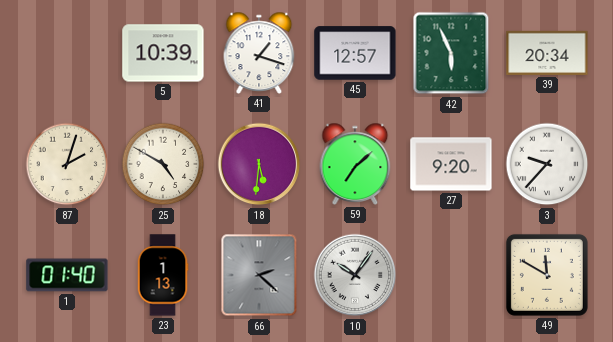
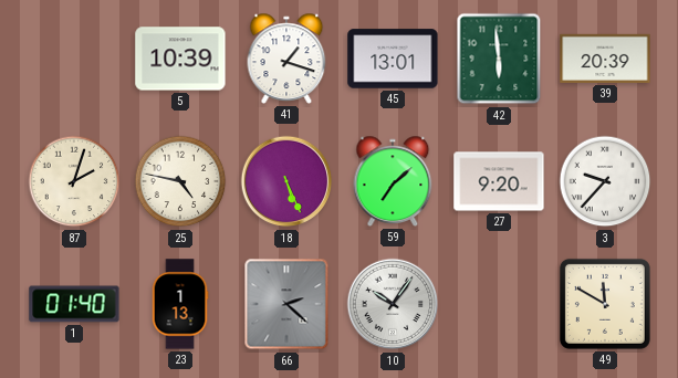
45: 12:57 -> 13:01
42: 5:56 -> 5:59
39: 20:34 -> 20:39
25: 4:50 -> 4:47
18: 5:31 -> 5:26
